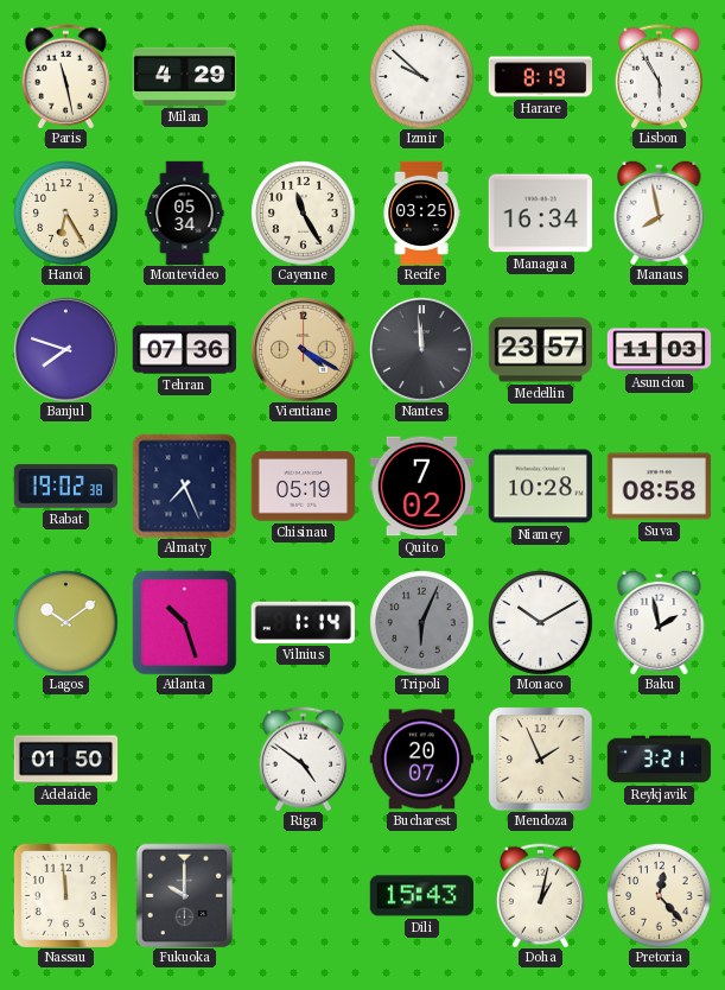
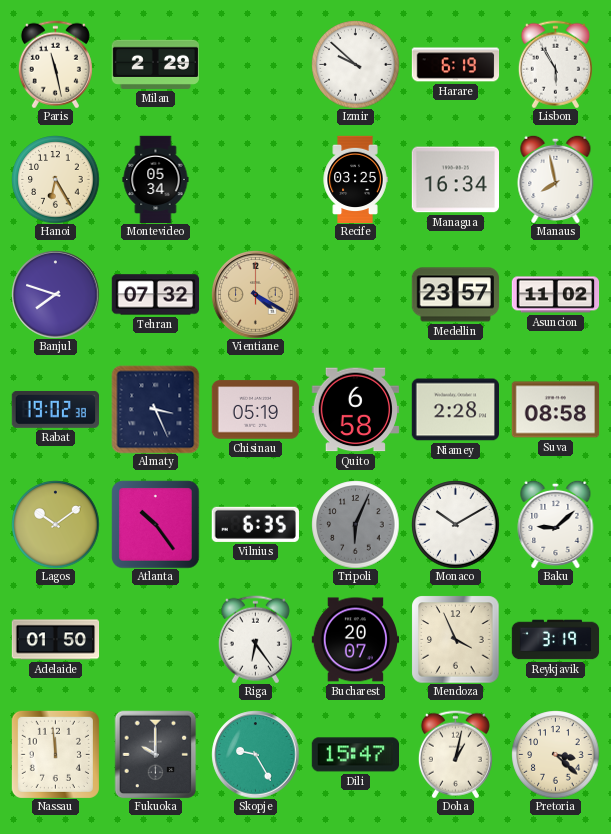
Milan: 4:29 -> 2:29
Harare: 8:19 -> 6:19
Cayenne: 11:25 -> none
Tehran: 07:36 -> 07:32
Nantes: 11:59 -> none
Asuncion: 11:03 -> 11:02
Almaty: 7:26 -> 3:26
Quito: 7:02 -> 6:58
Niamey: 10:28 -> 2:28
Atlanta: 10:27 -> 10:24
Vilnius: 1:14 -> 6:35
Baku: 1:58 -> 9:08
Riga: 4:51 -> 6:24
Mendoza: 1:56 -> 3:56
Reykjavik: 3:21 -> 3:19
Skopje: none -> 9:25
Dili: 15:43 -> 15:47
Pretoria: 12:23 -> 3:22
